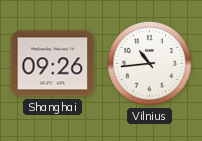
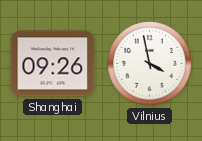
Vilnius: 10:44 -> 3:58
